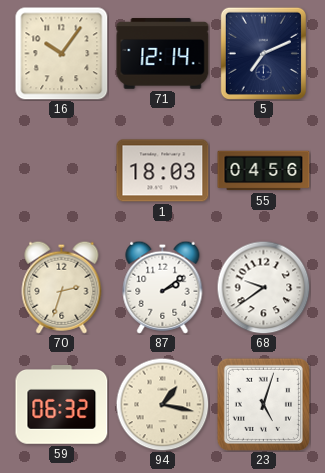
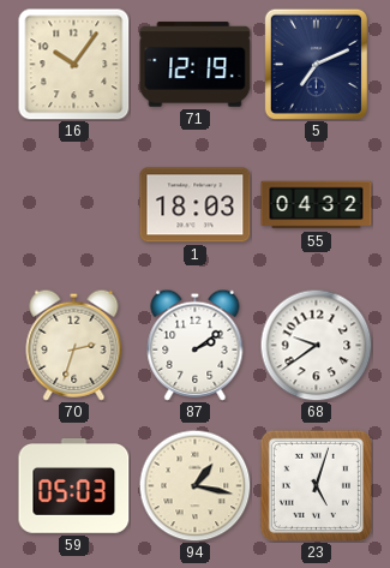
71: 12:14 -> 12:19
55: 04:56 -> 04:32
59: 06:32 -> 05:03
